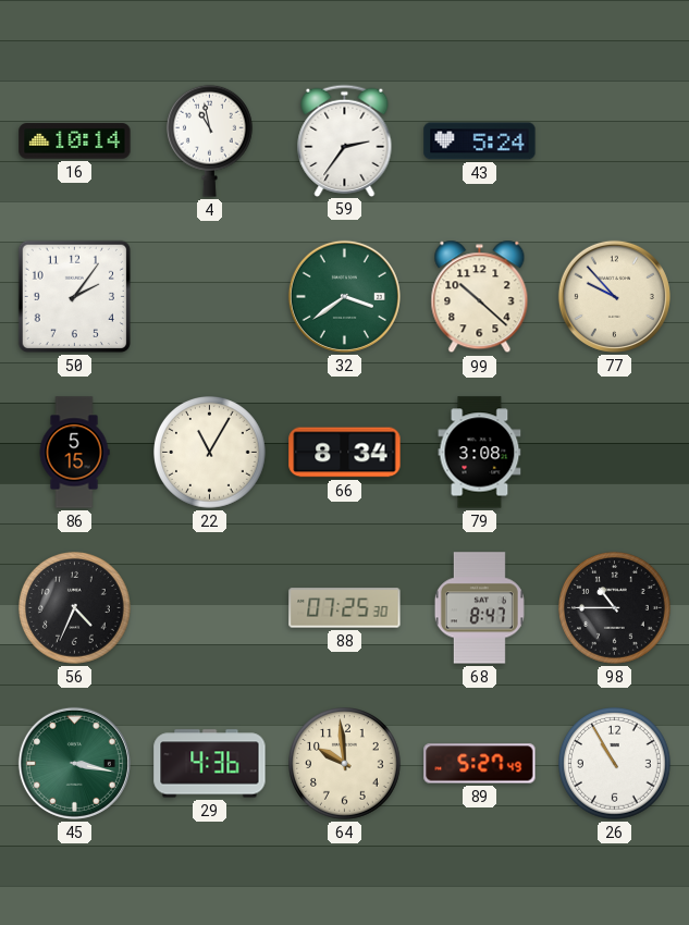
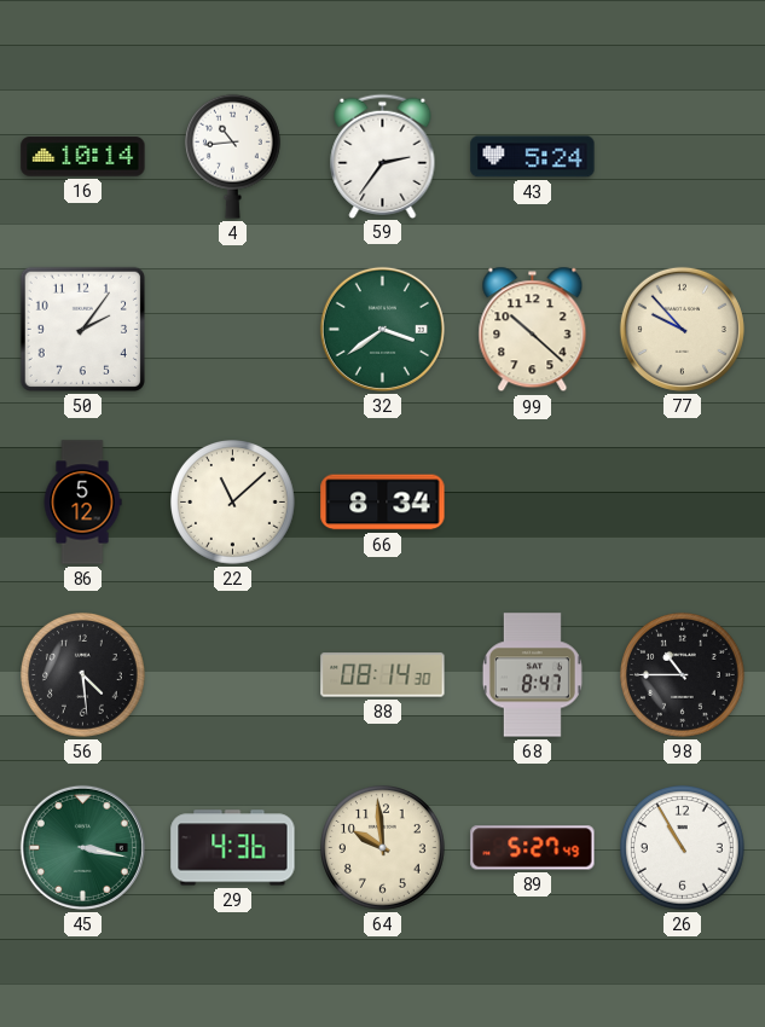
4: 10:58 -> 10:44
86: 5:15 -> 5:12
22: 11:05 -> 11:08
79: 3:08 -> none
56: 4:34 -> 4:29
88: 07:25 -> 08:14
